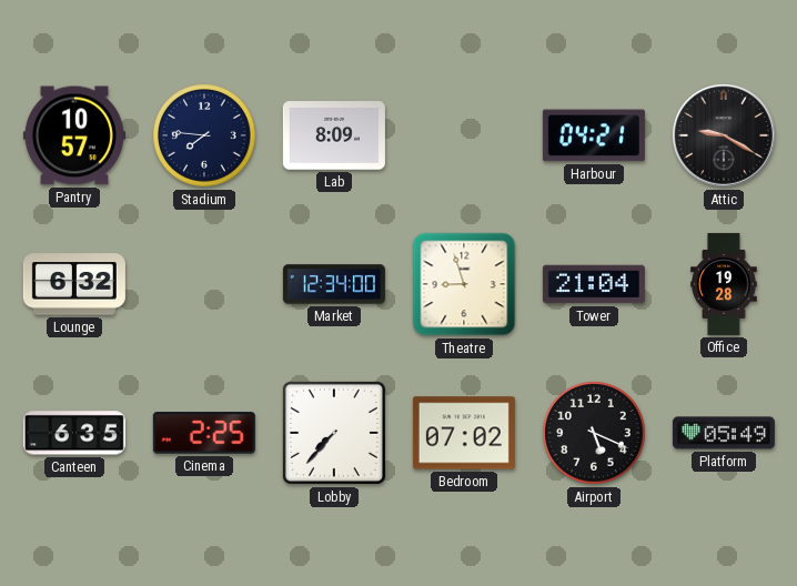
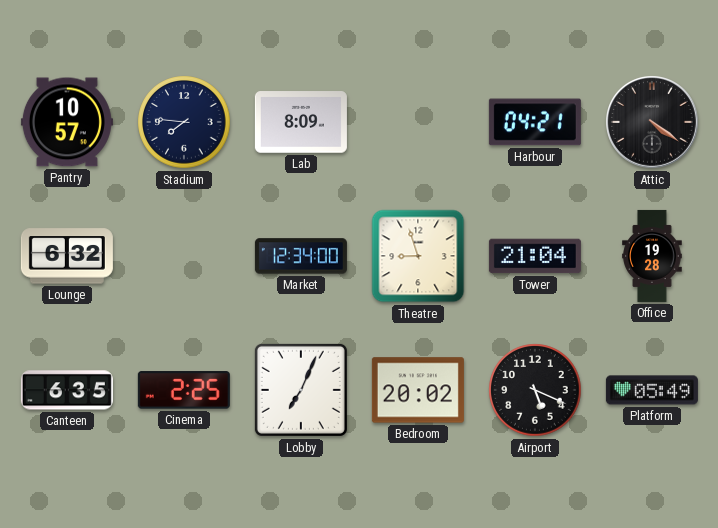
Attic: 9:20 -> 4:21
Lobby: 7:37 -> 7:04
Bedroom: 07:02 -> 20:02
